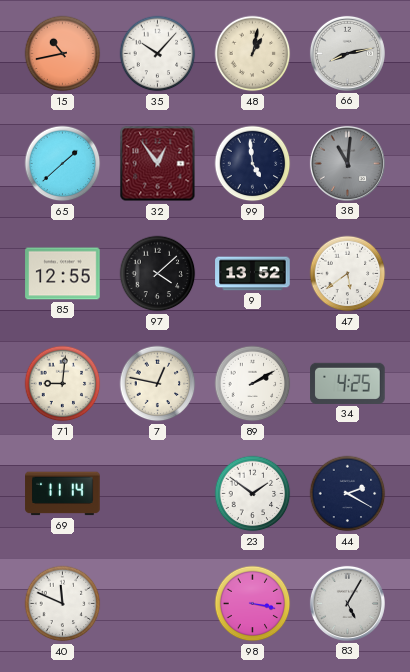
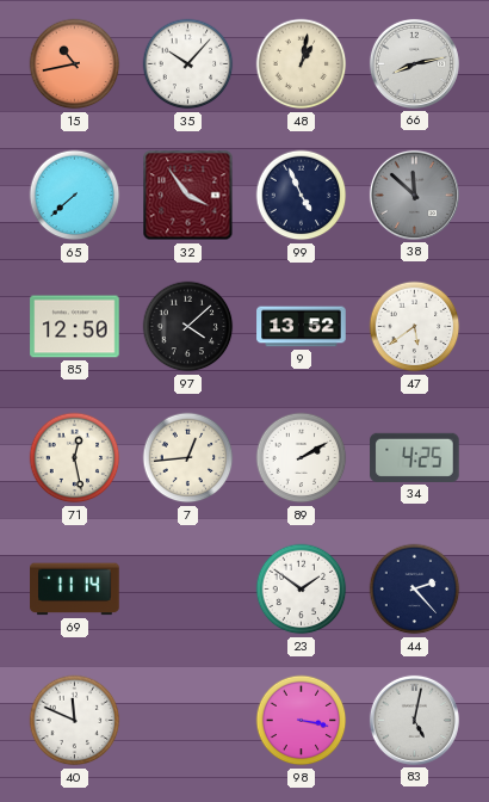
65: 1:38 -> 7:38
32: 12:54 -> 3:54
99: 4:59 -> 4:56
38: 11:01 -> 11:52
85: 12:55 -> 12:50
71: 9:01 -> 12:28
7: 12:47 -> 12:44
44: 2:20 -> 2:23
83: 5:05 -> 5:02
